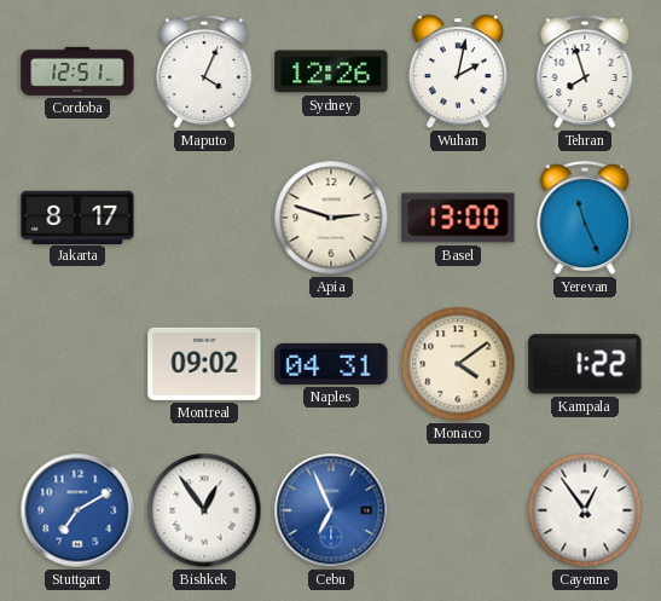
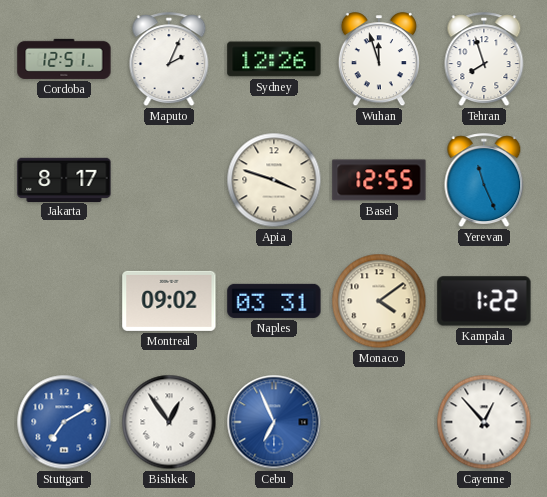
Maputo: 4:04 -> 2:04
Wuhan: 2:02 -> 11:57
Apia: 2:48 -> 3:48
Basel: 13:00 -> 12:55
Naples: 04:31 -> 03:31
Cayenne: 12:54 -> 12:53
